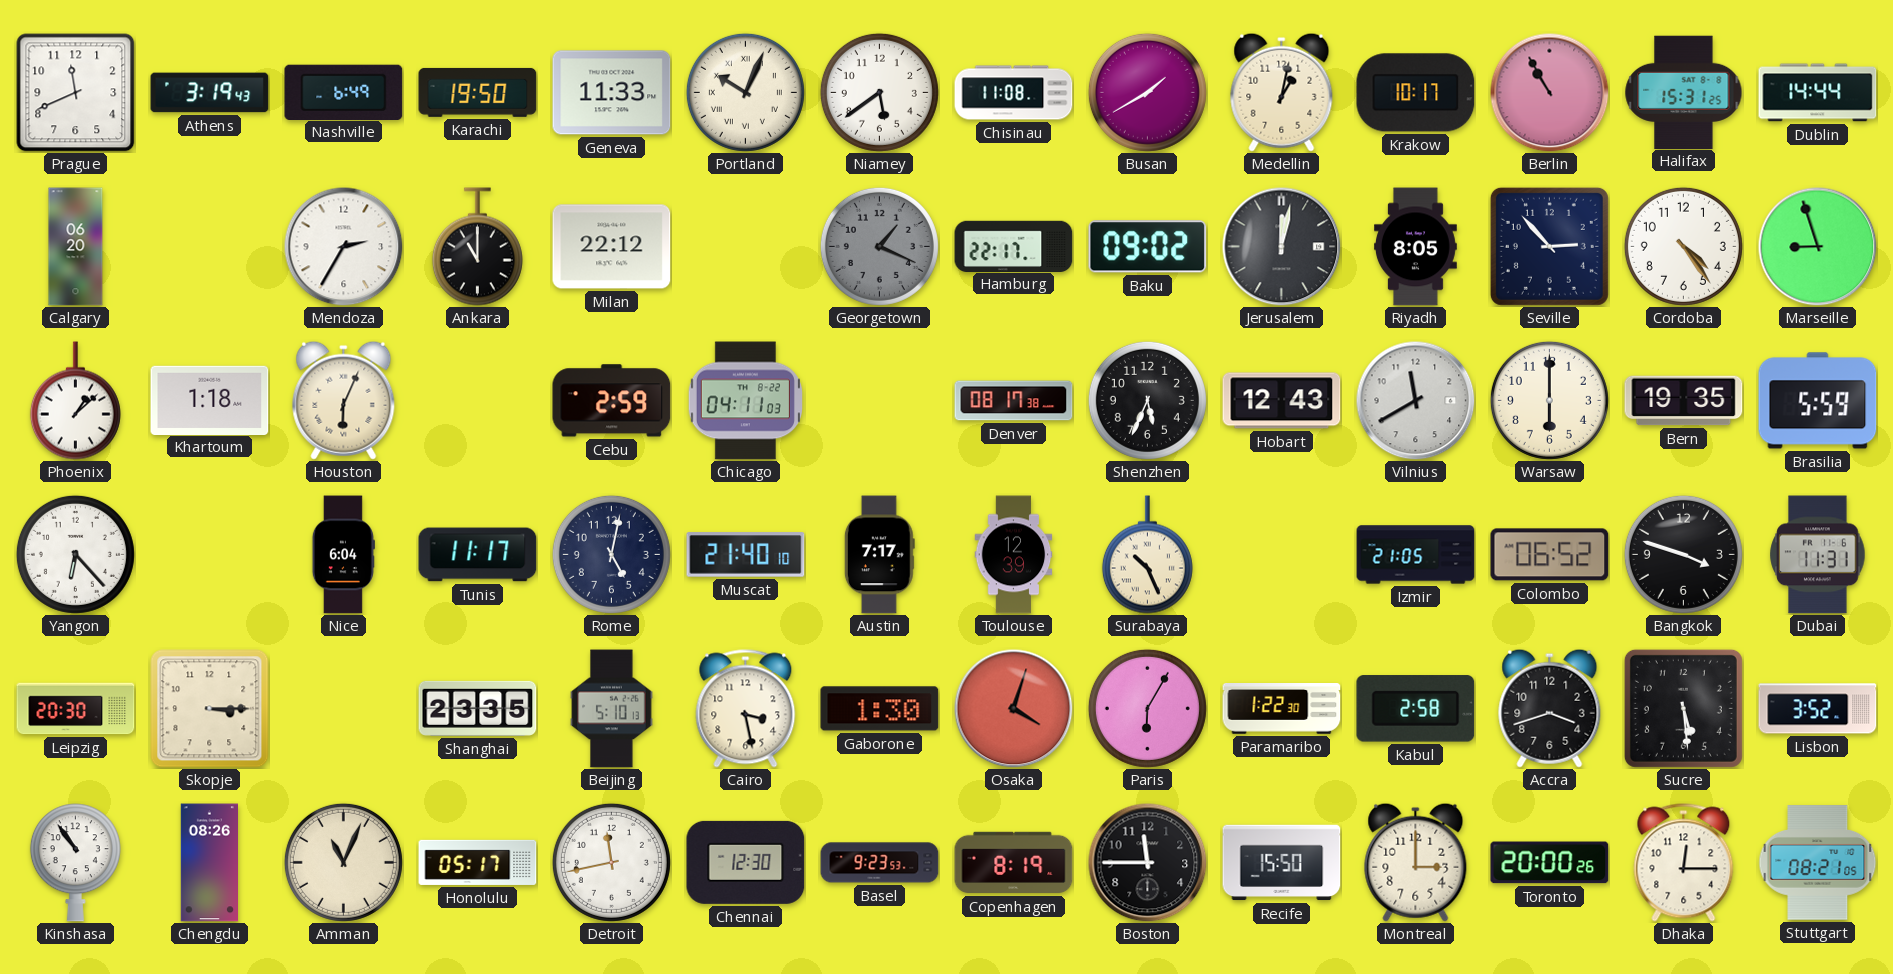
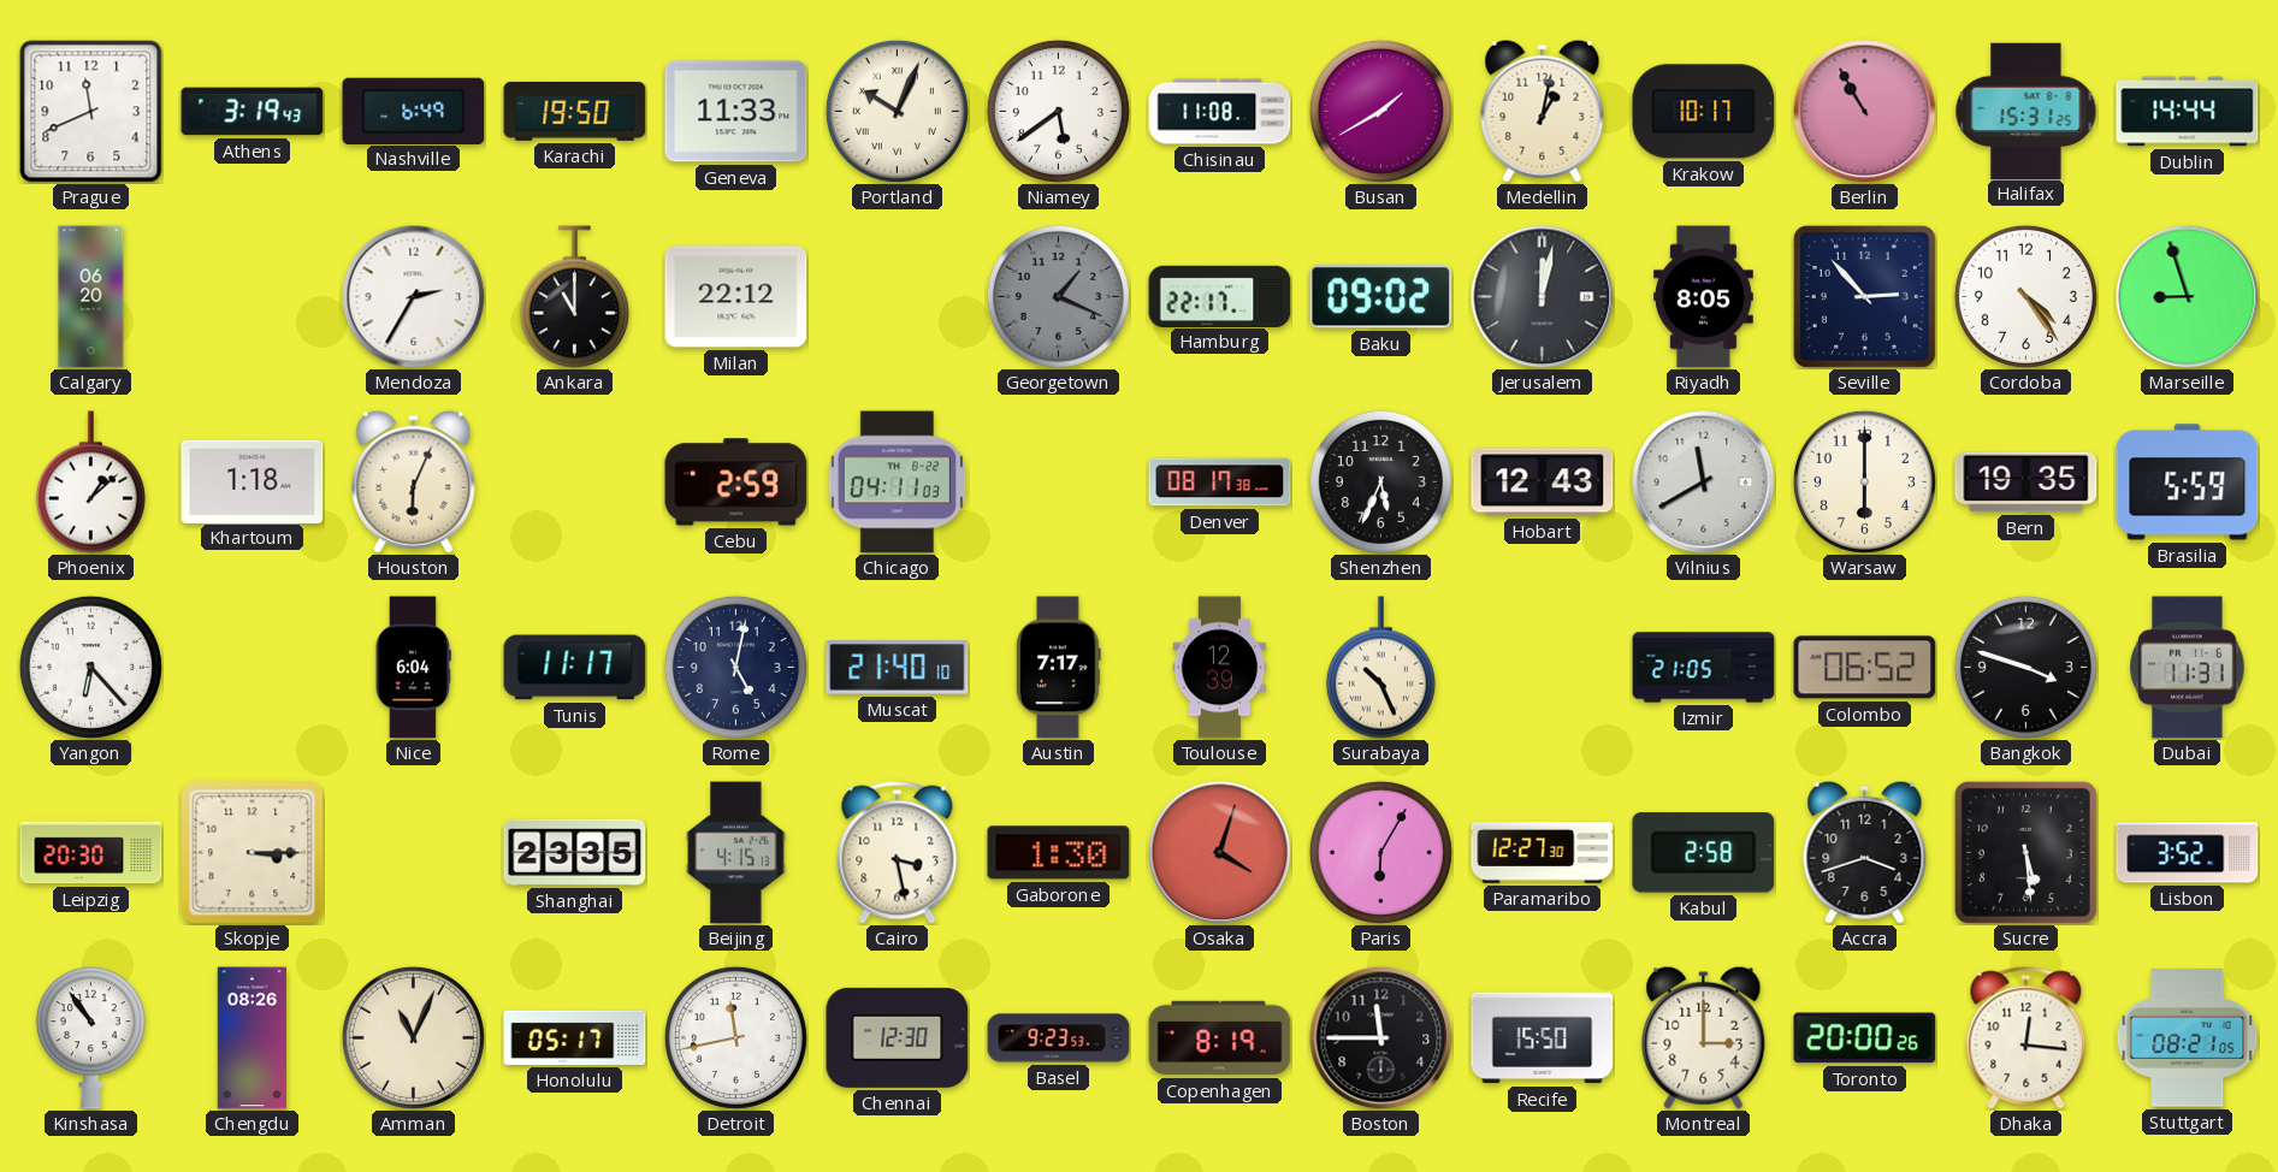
Beijing: 5:10 -> 4:15
Paramaribo: 1:22 -> 12:27
Dhaka: 12:15 -> 12:16
